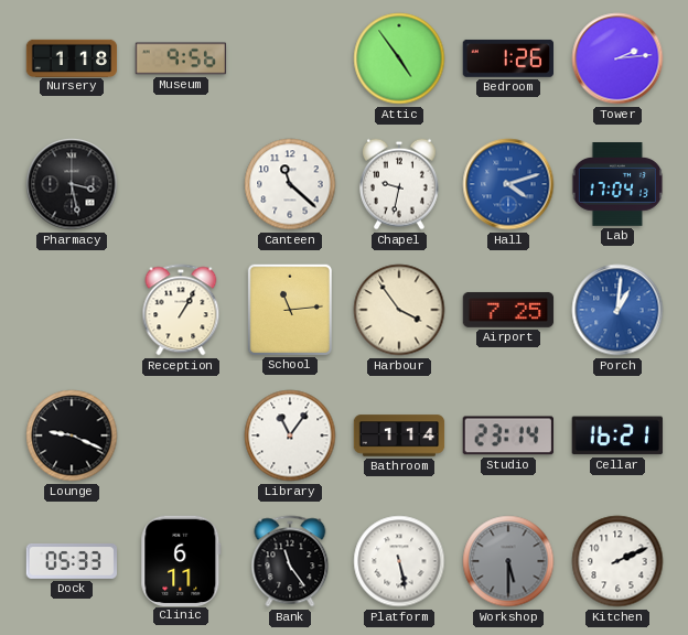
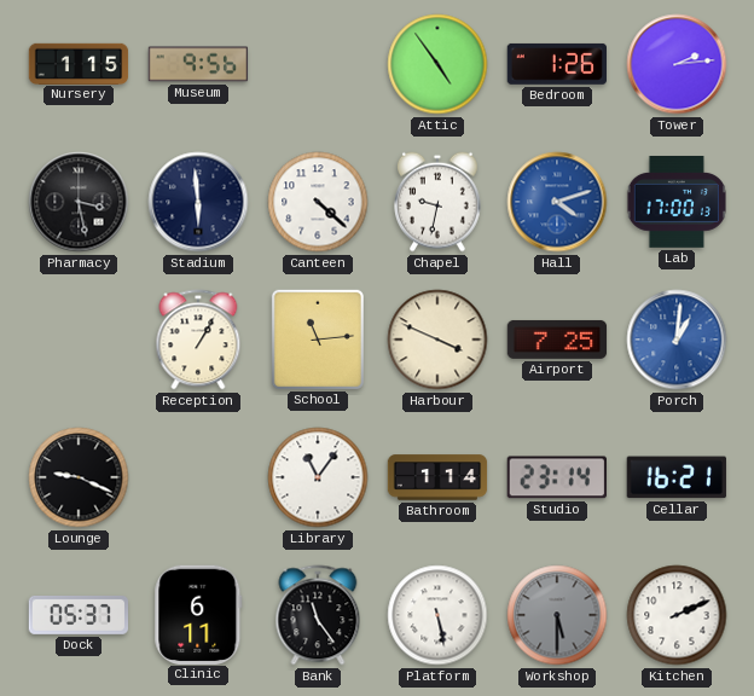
Nursery: 1:18 -> 1:15
Stadium: none -> 5:59
Canteen: 11:22 -> 4:22
Lab: 17:04 -> 17:00
Harbour: 3:54 -> 3:49
Dock: 05:33 -> 05:37
